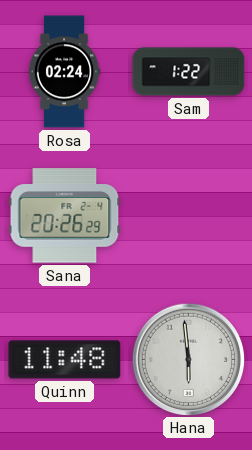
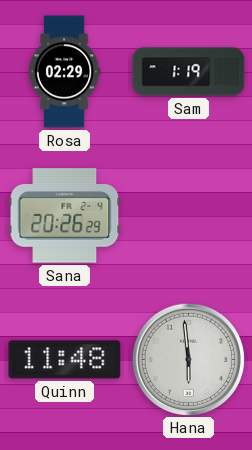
Rosa: 02:24 -> 02:29
Sam: 1:22 -> 1:19
